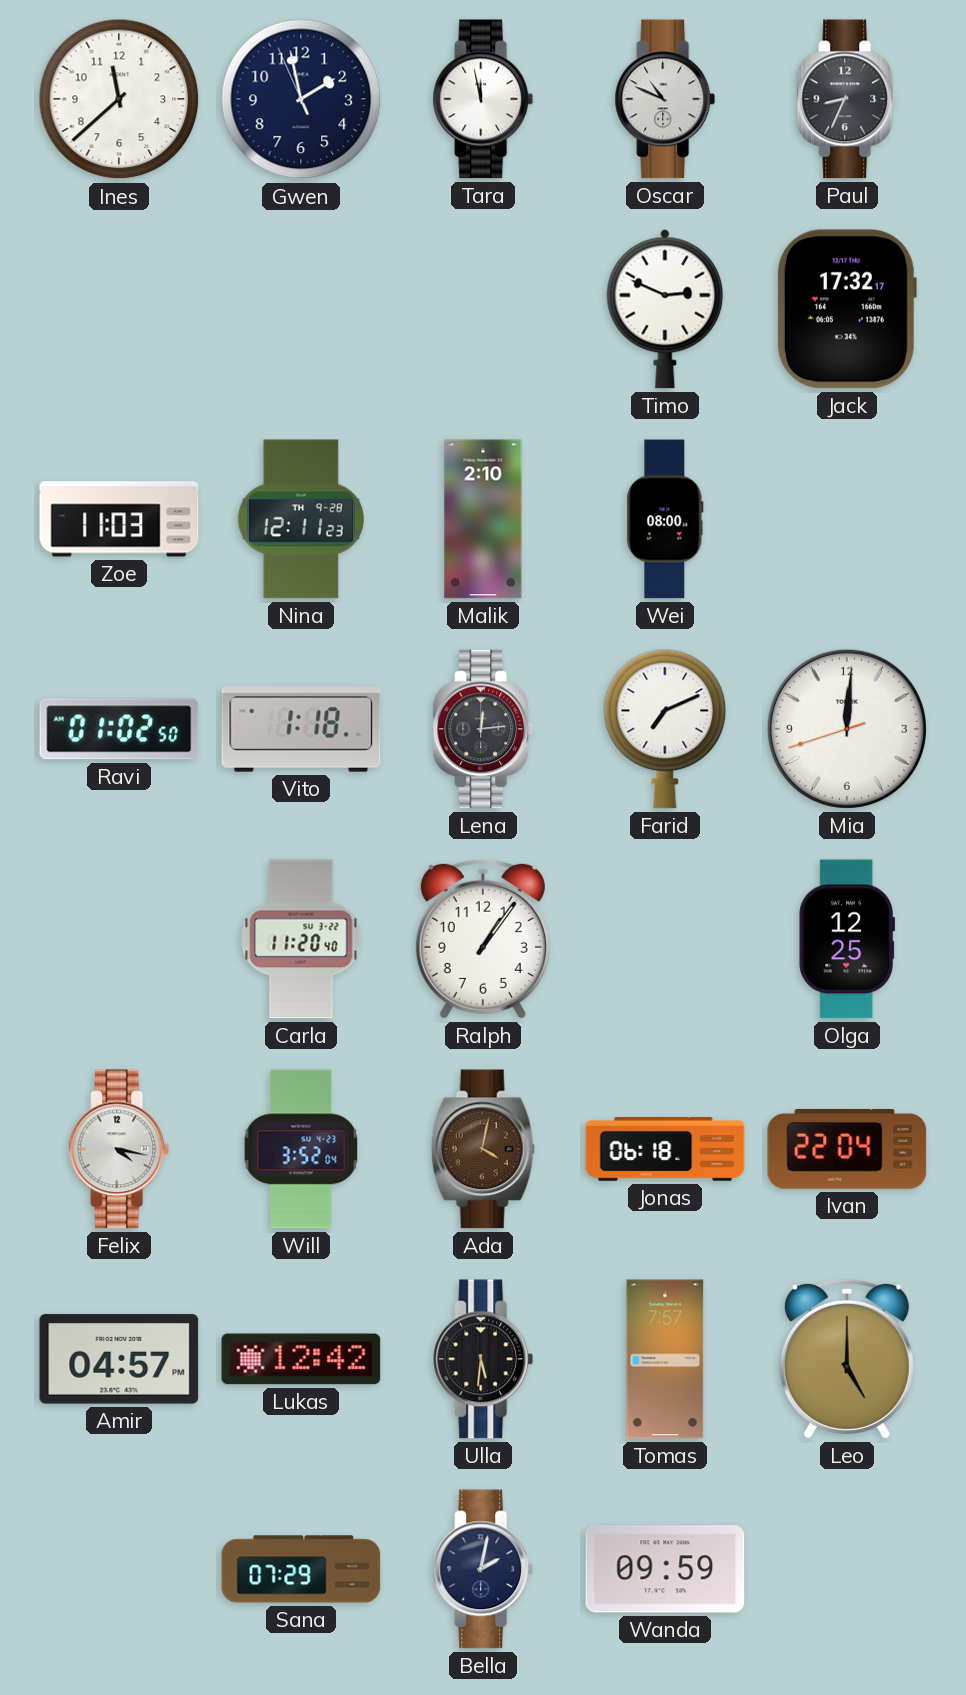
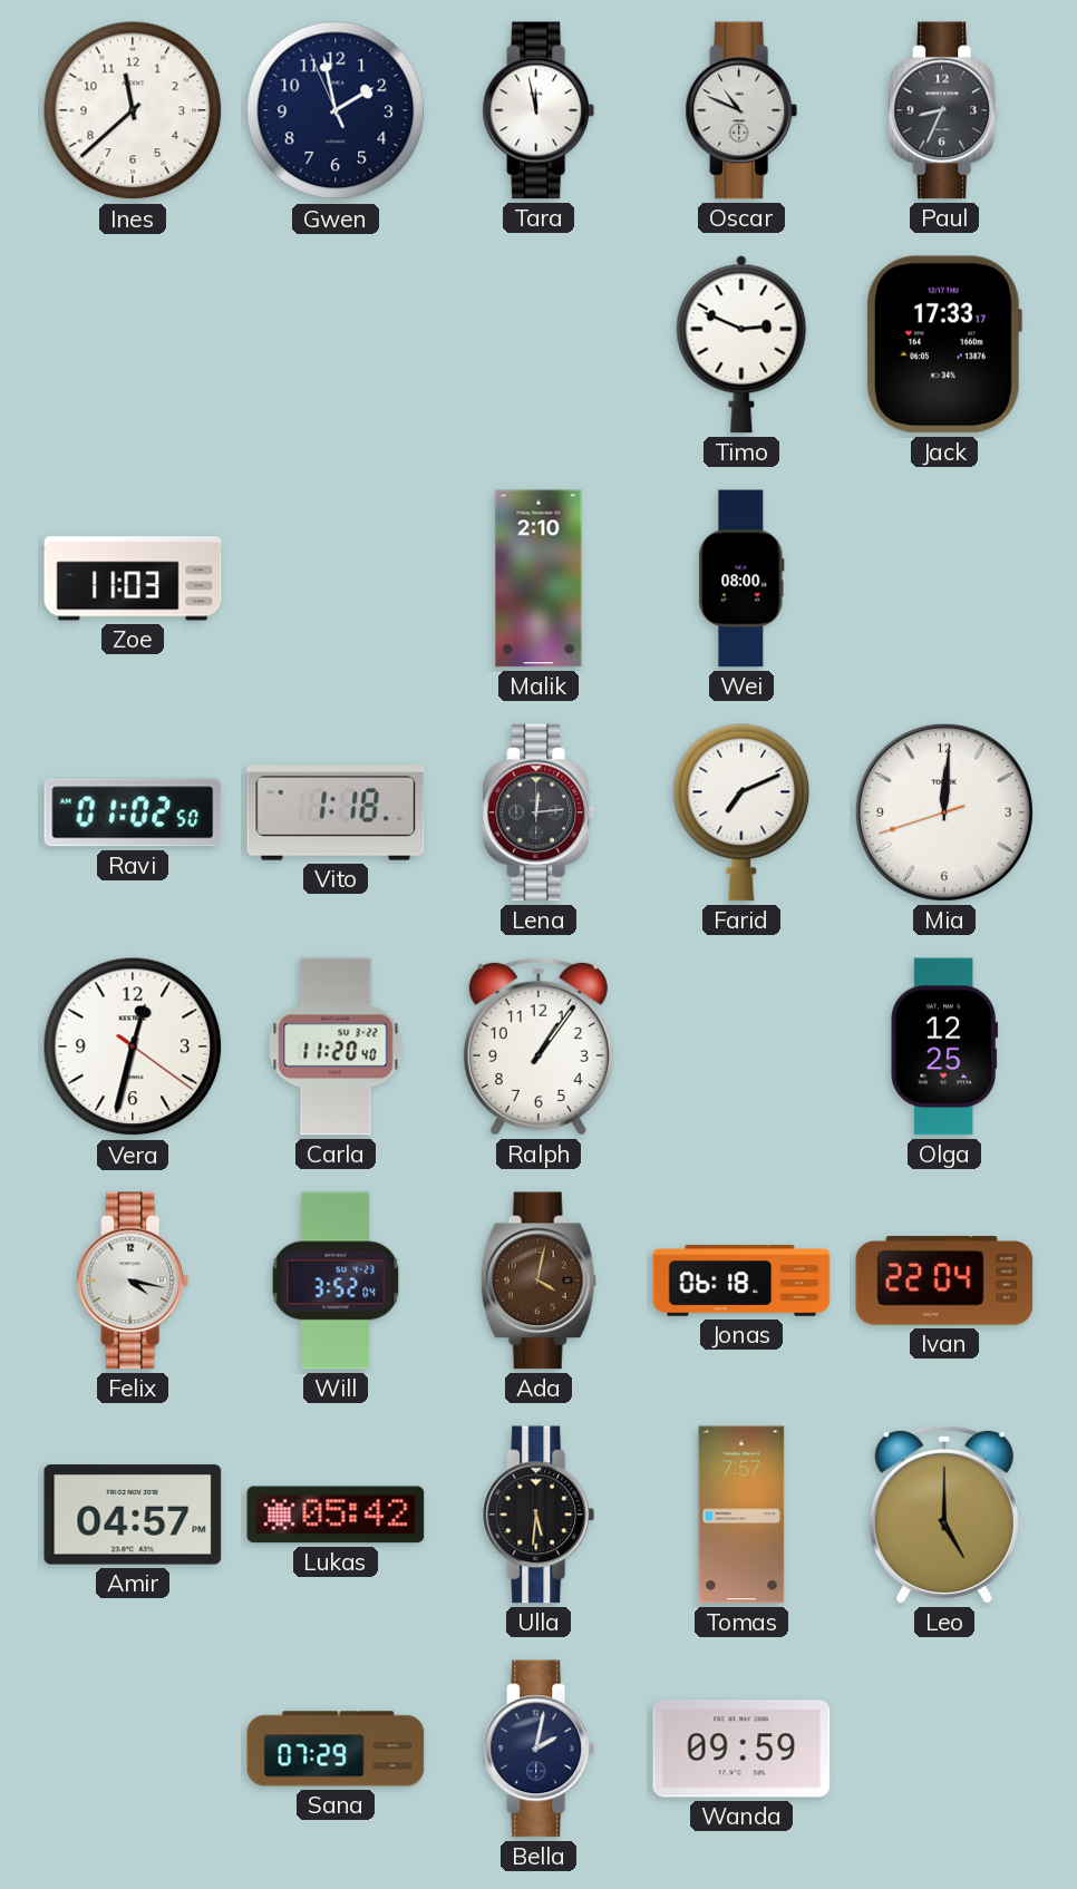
Jack: 17:32 -> 17:33
Nina: 12:11 -> none
Vera: none -> 12:32
Lukas: 12:42 -> 05:42
